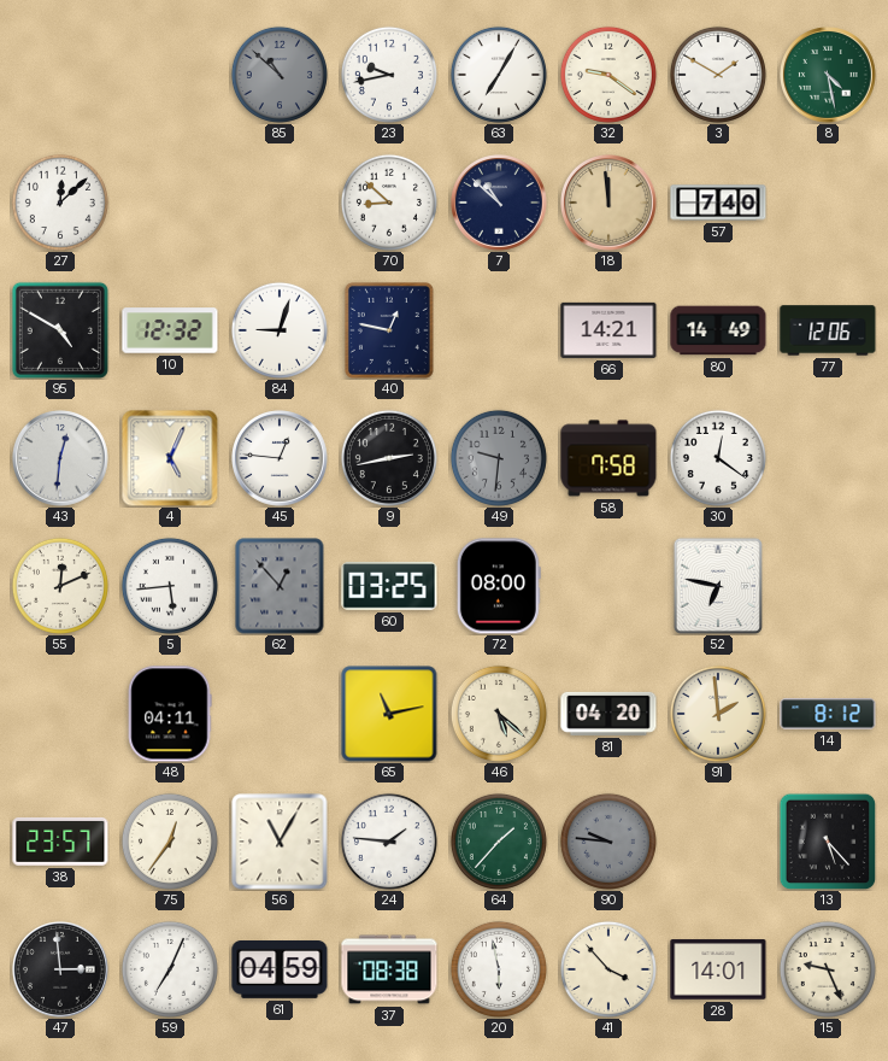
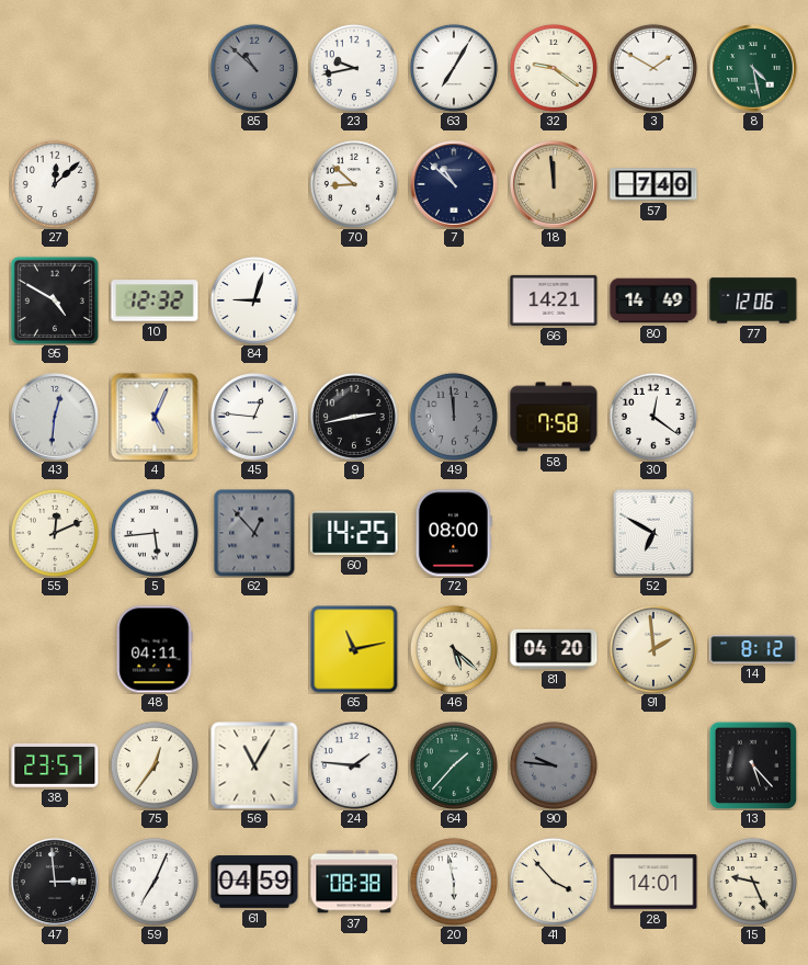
40: 12:47 -> none
49: 9:31 -> 11:59
60: 03:25 -> 14:25
52: 6:47 -> 6:50
